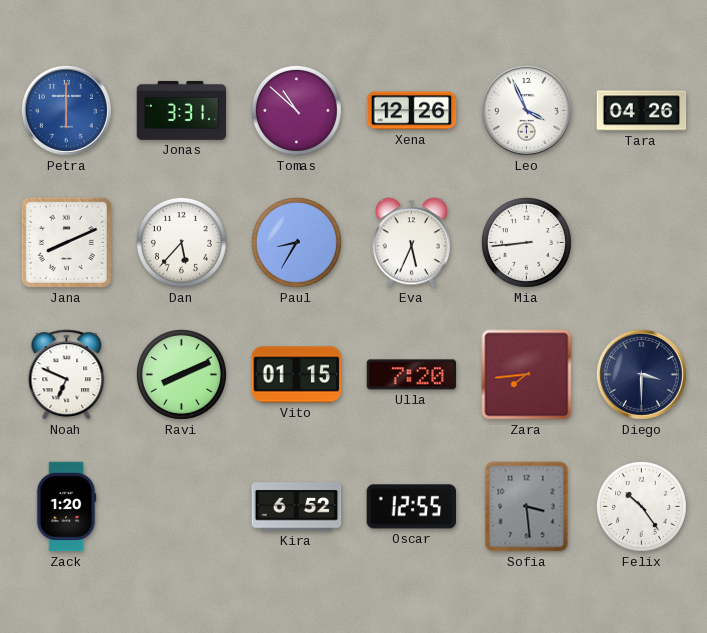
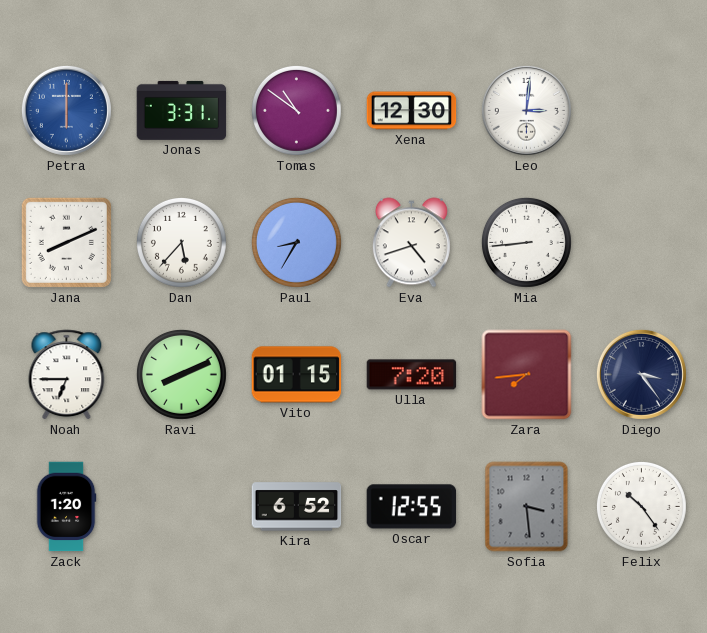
Tomas: 10:52 -> 10:51
Xena: 12:26 -> 12:30
Leo: 3:56 -> 3:01
Tara: 04:26 -> none
Eva: 5:34 -> 4:42
Noah: 6:49 -> 6:45
Diego: 3:30 -> 3:24
